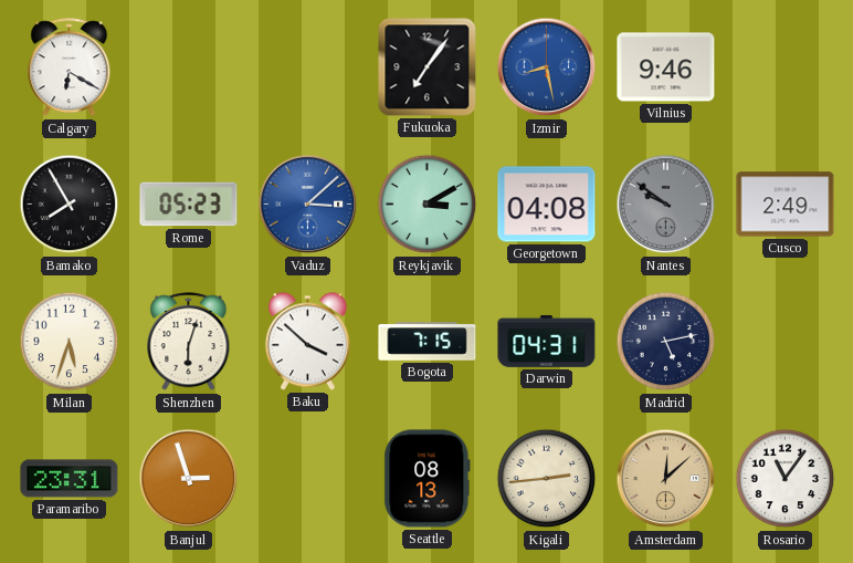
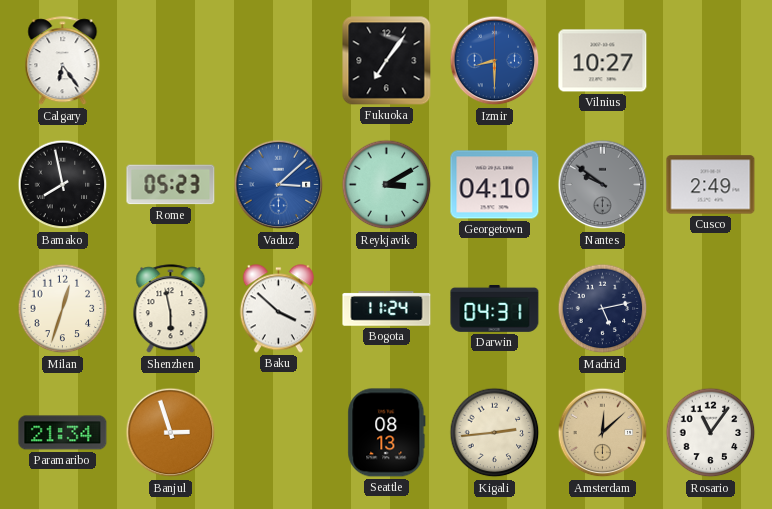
Calgary: 6:20 -> 6:24
Izmir: 8:28 -> 8:30
Vilnius: 9:46 -> 10:27
Bamako: 7:55 -> 7:58
Georgetown: 04:08 -> 04:10
Milan: 5:33 -> 12:33
Shenzhen: 6:03 -> 5:58
Bogota: 7:15 -> 11:24
Paramaribo: 23:31 -> 21:34
